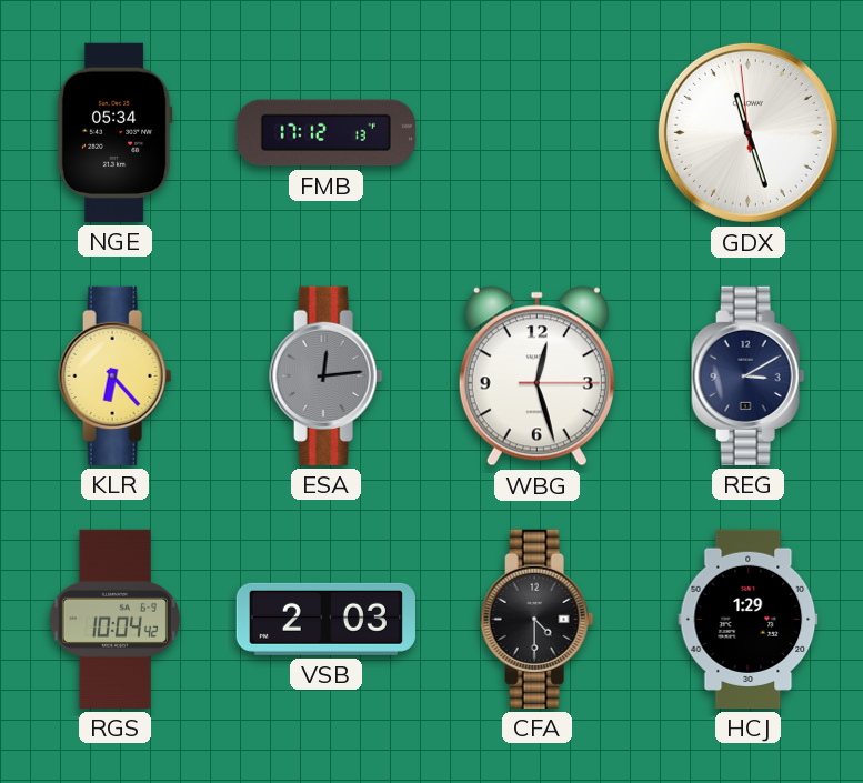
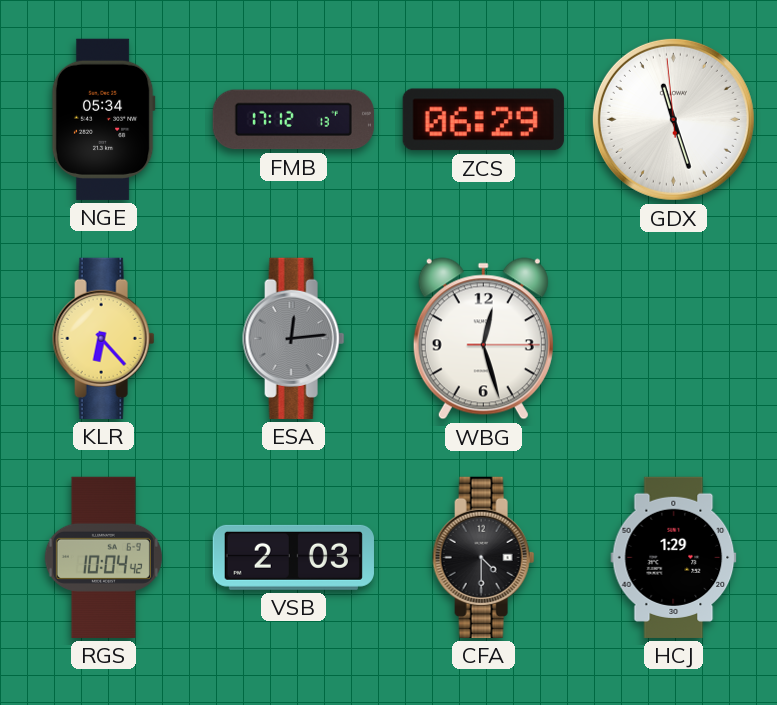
ZCS: none -> 06:29
REG: 3:10 -> none
